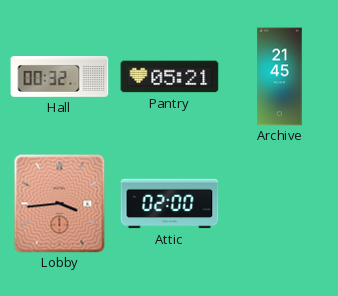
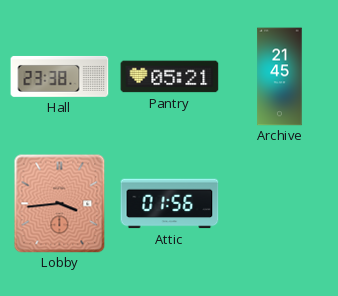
Hall: 00:32 -> 23:38
Attic: 02:00 -> 01:56
